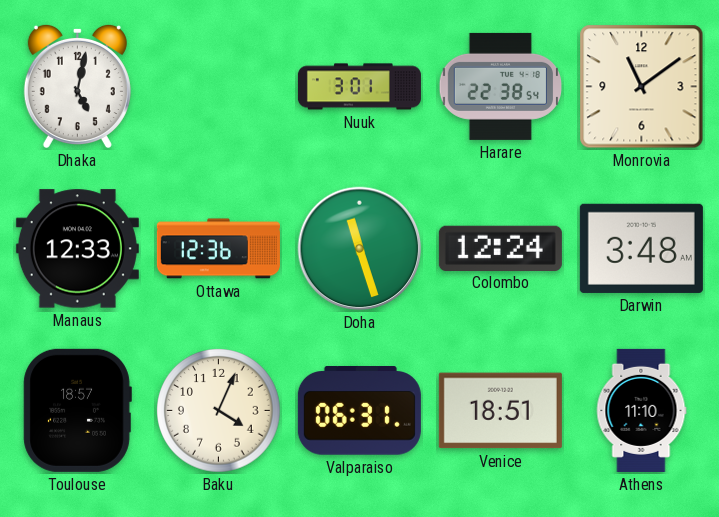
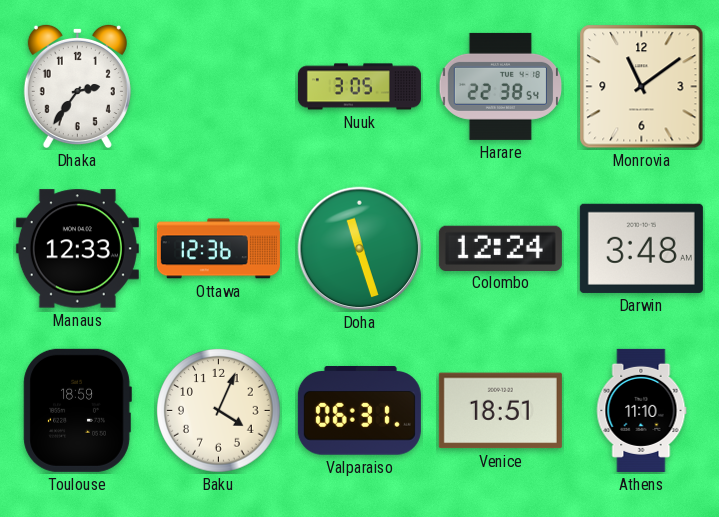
Dhaka: 5:02 -> 2:36
Nuuk: 3:01 -> 3:05
Toulouse: 18:57 -> 18:59
